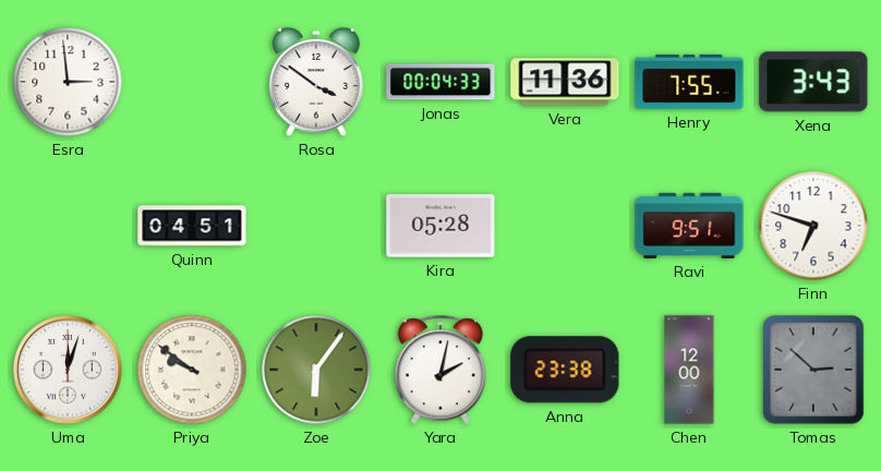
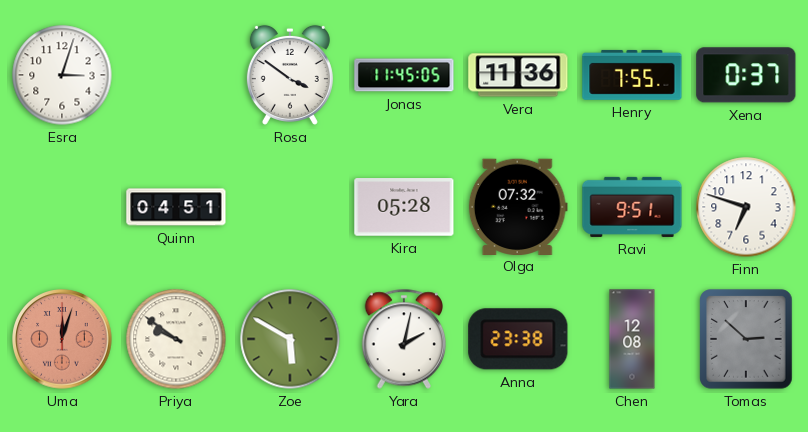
Esra: 2:59 -> 3:03
Jonas: 00:04 -> 11:45
Xena: 3:43 -> 0:37
Olga: none -> 07:32
Uma dial: white -> salmon
Zoe: 6:06 -> 5:50
Chen: 12:00 -> 12:08
